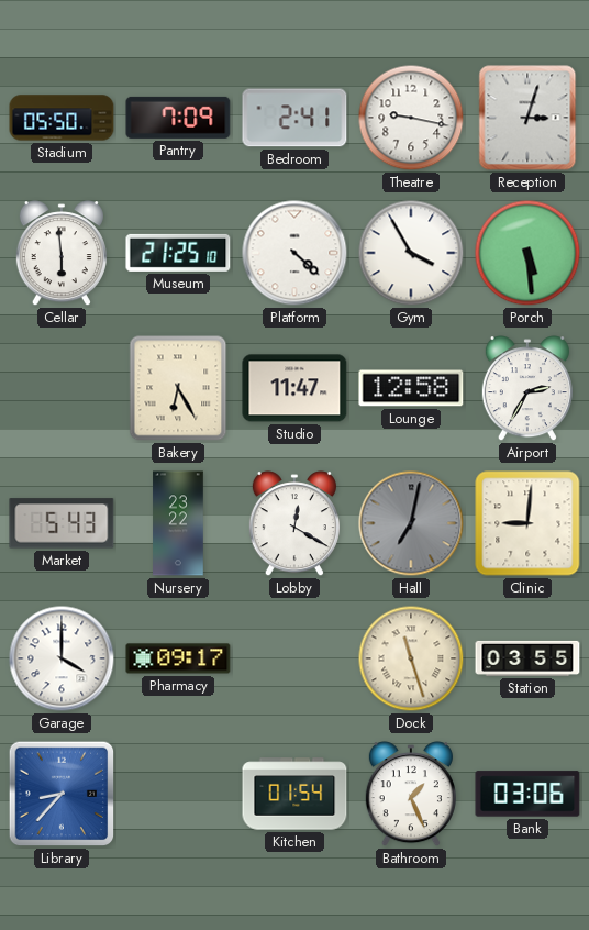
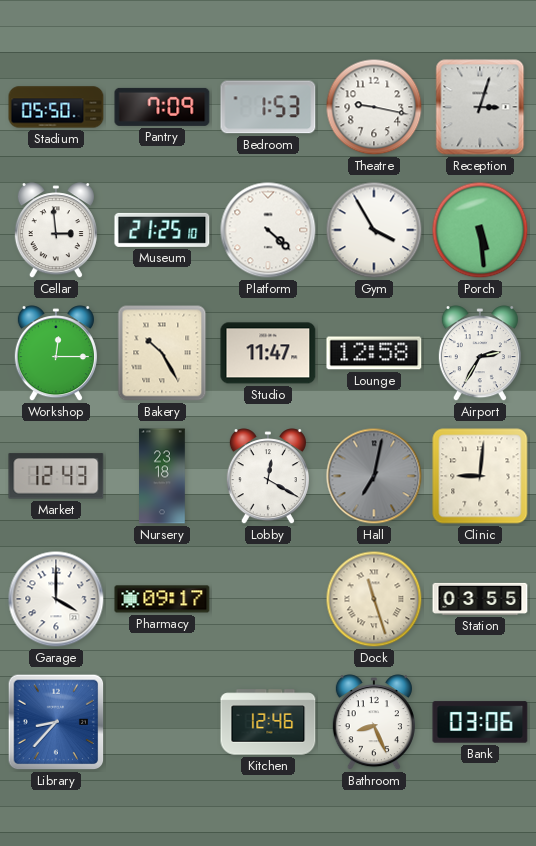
Bedroom: 2:41 -> 1:53
Cellar: 5:59 -> 2:59
Workshop: none -> 12:15
Bakery: 6:25 -> 10:25
Market: 5:43 -> 12:43
Nursery: 23:22 -> 23:18
Kitchen: 01:54 -> 12:46
Bathroom: 1:26 -> 8:26
